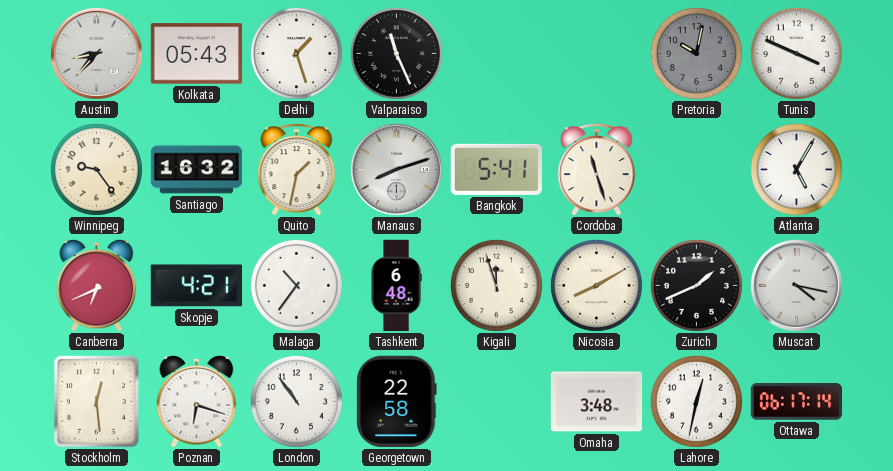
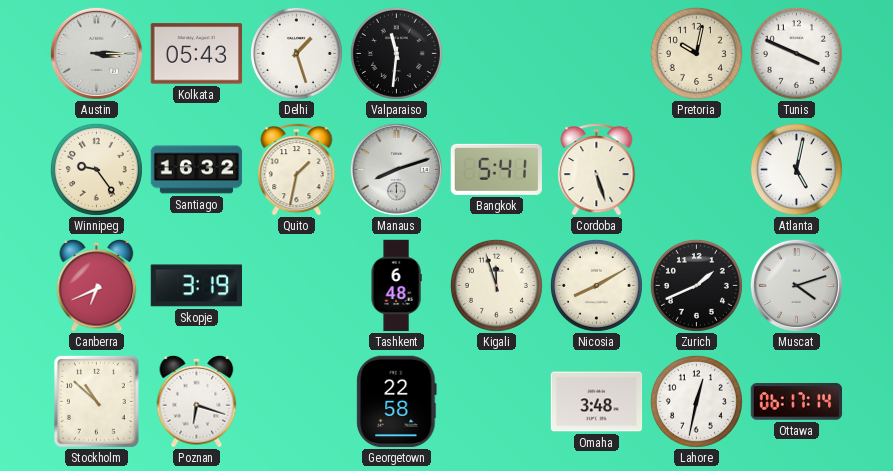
Austin: 8:37 -> 3:15
Valparaiso: 11:26 -> 11:31
Pretoria dial: grey -> cream
Cordoba: 11:27 -> 5:27
Atlanta: 5:05 -> 5:02
Skopje: 4:21 -> 3:19
Malaga: 10:36 -> none
Muscat: 4:17 -> 4:12
Stockholm: 12:29 -> 10:52
London: 10:54 -> none
